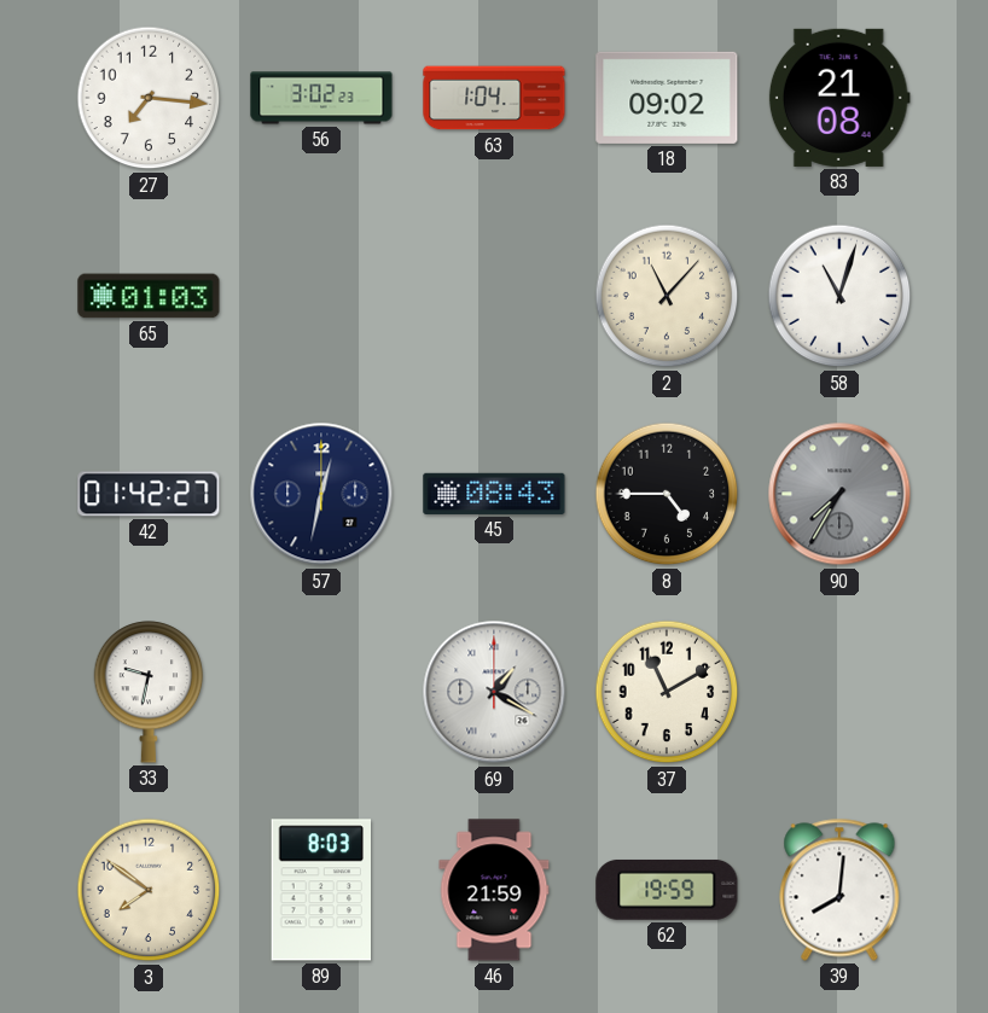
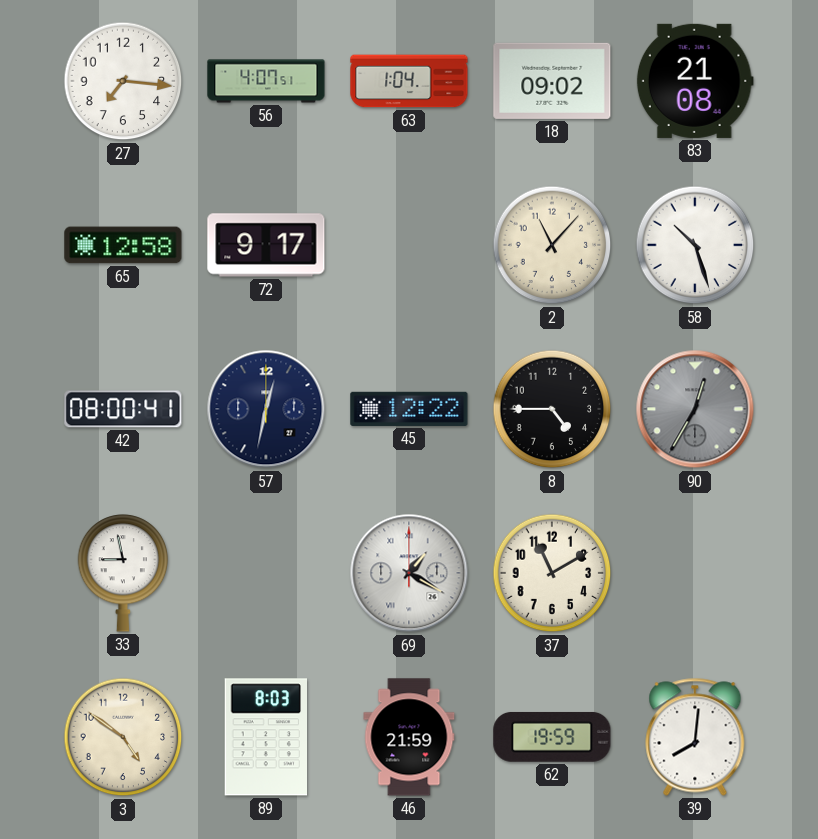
56: 3:02 -> 4:07
65: 01:03 -> 12:58
72: none -> 9:17
58: 11:03 -> 10:27
42: 01:42 -> 08:00
45: 08:43 -> 12:22
90: 7:35 -> 12:35
33: 9:32 -> 8:58
3: 7:51 -> 4:51
